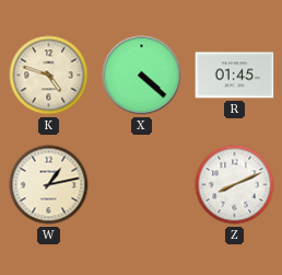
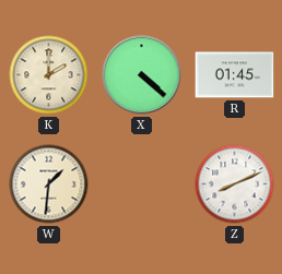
K: 4:48 -> 2:00
W: 1:13 -> 1:31
